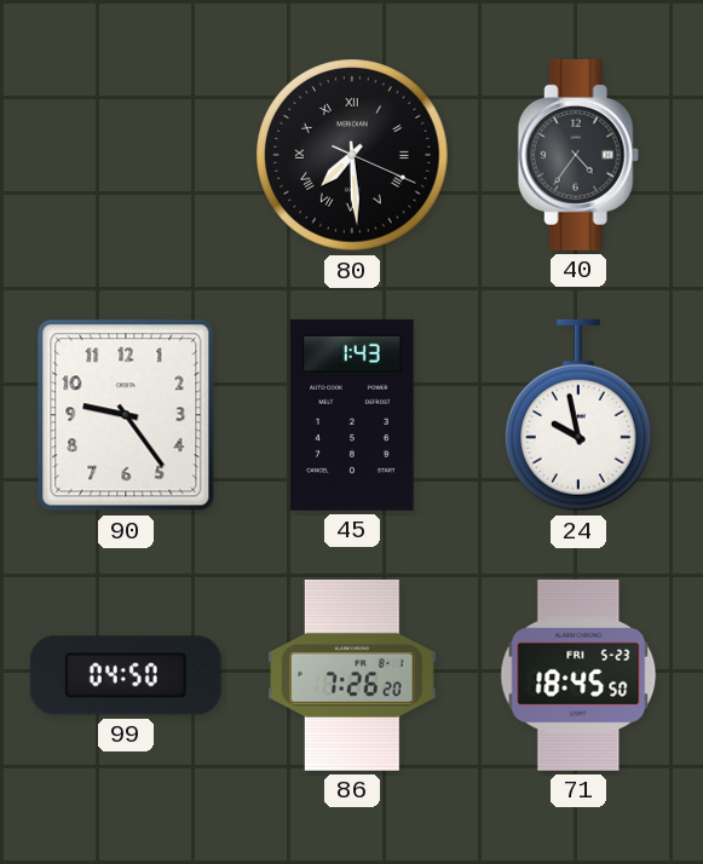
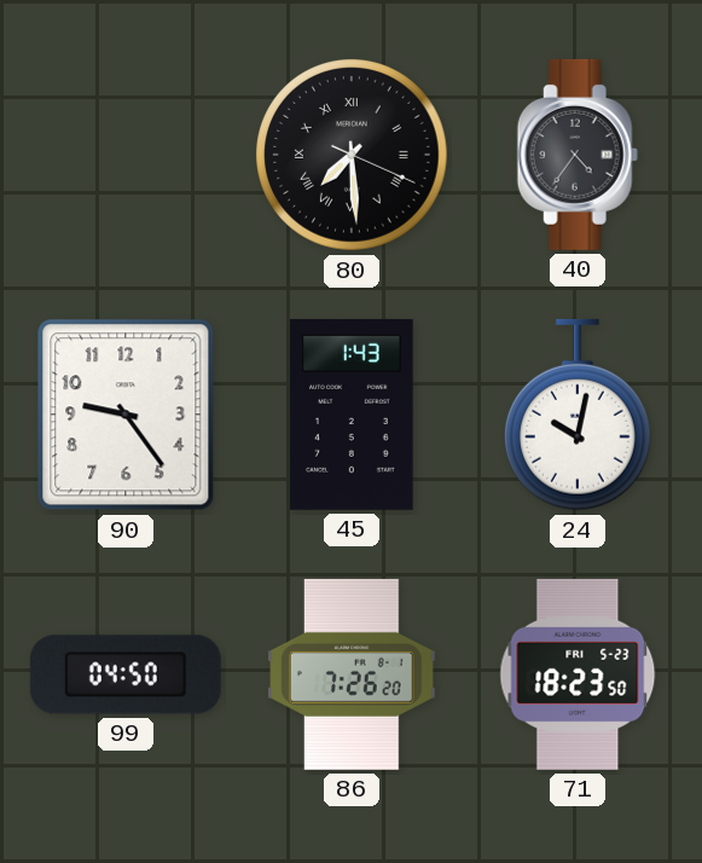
24: 9:58 -> 10:02
71: 18:45 -> 18:23
